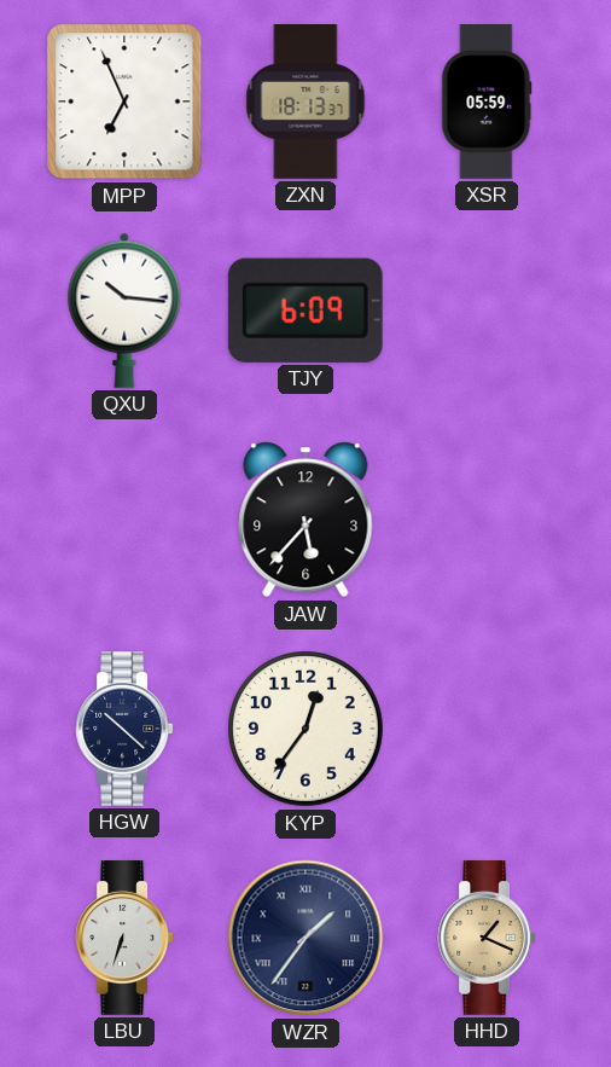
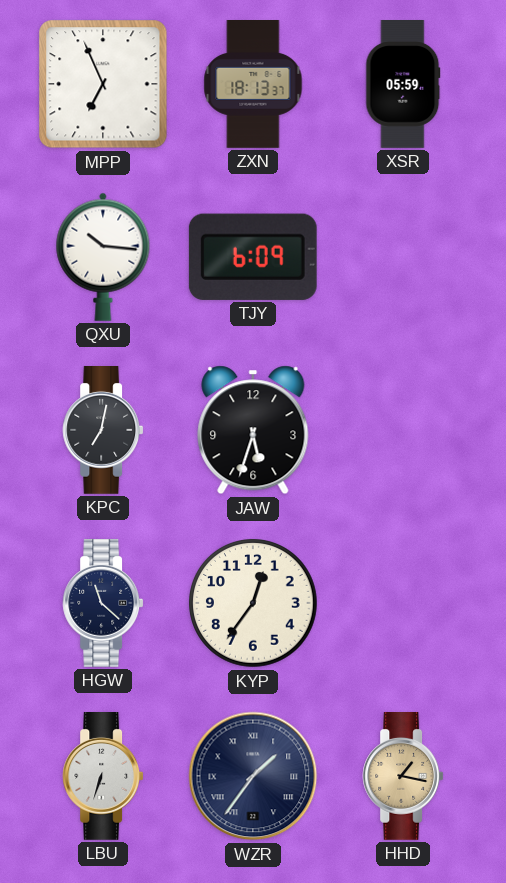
KPC: none -> 7:02
JAW: 5:37 -> 5:33
HGW: 10:22 -> 11:22
HHD: 1:19 -> 1:17
